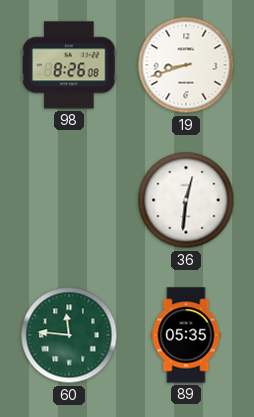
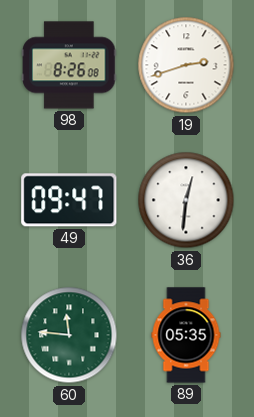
19: 8:42 -> 2:42
49: none -> 09:47
